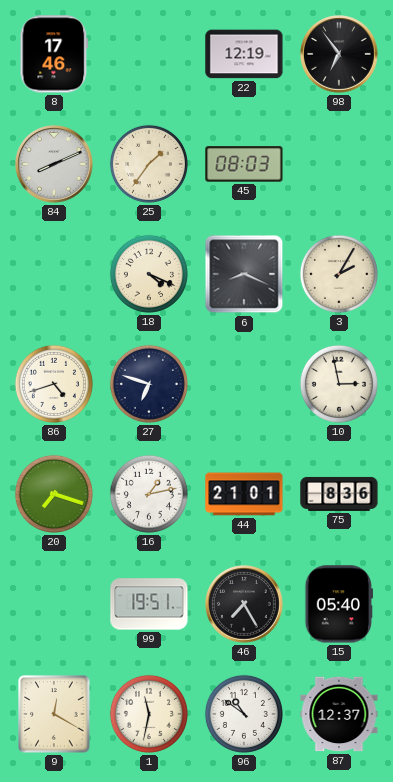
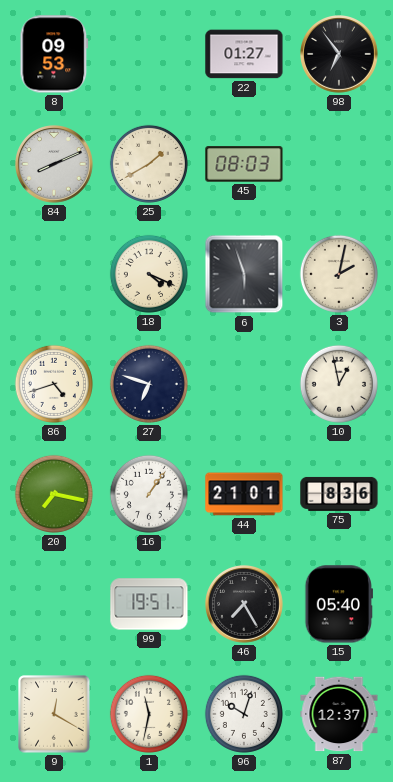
8: 17:46 -> 09:53
22: 12:19 -> 01:27
25: 1:36 -> 1:40
6: 8:19 -> 5:57
3: 2:05 -> 2:02
10: 2:58 -> 12:58
20: 7:18 -> 7:17
16: 1:13 -> 1:06
96: 10:51 -> 10:03
